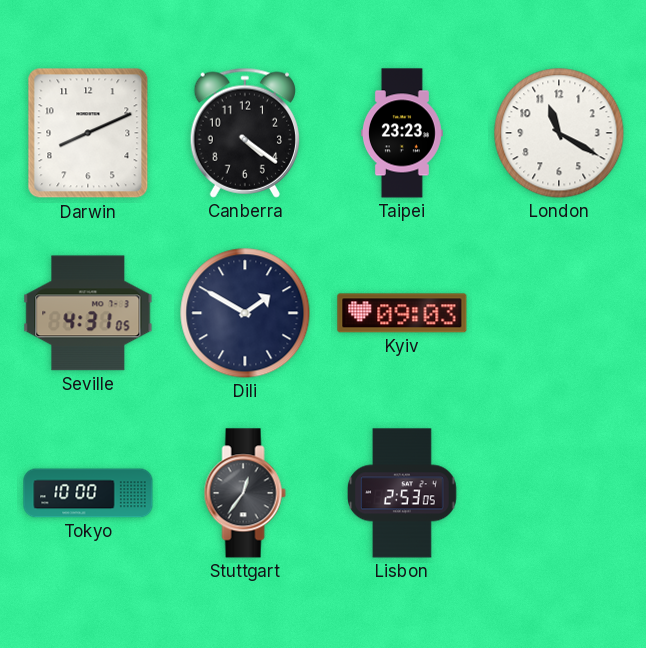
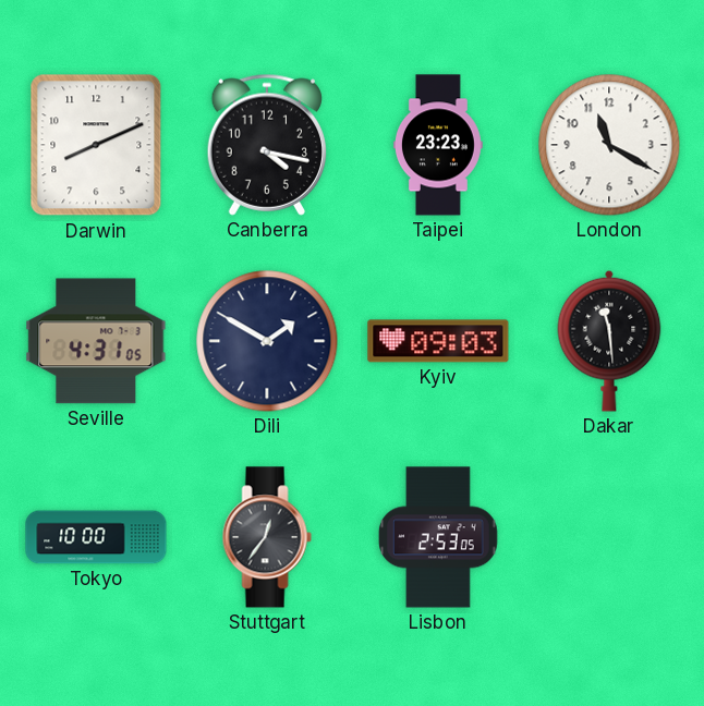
Canberra: 4:21 -> 4:17
Dakar: none -> 11:29
